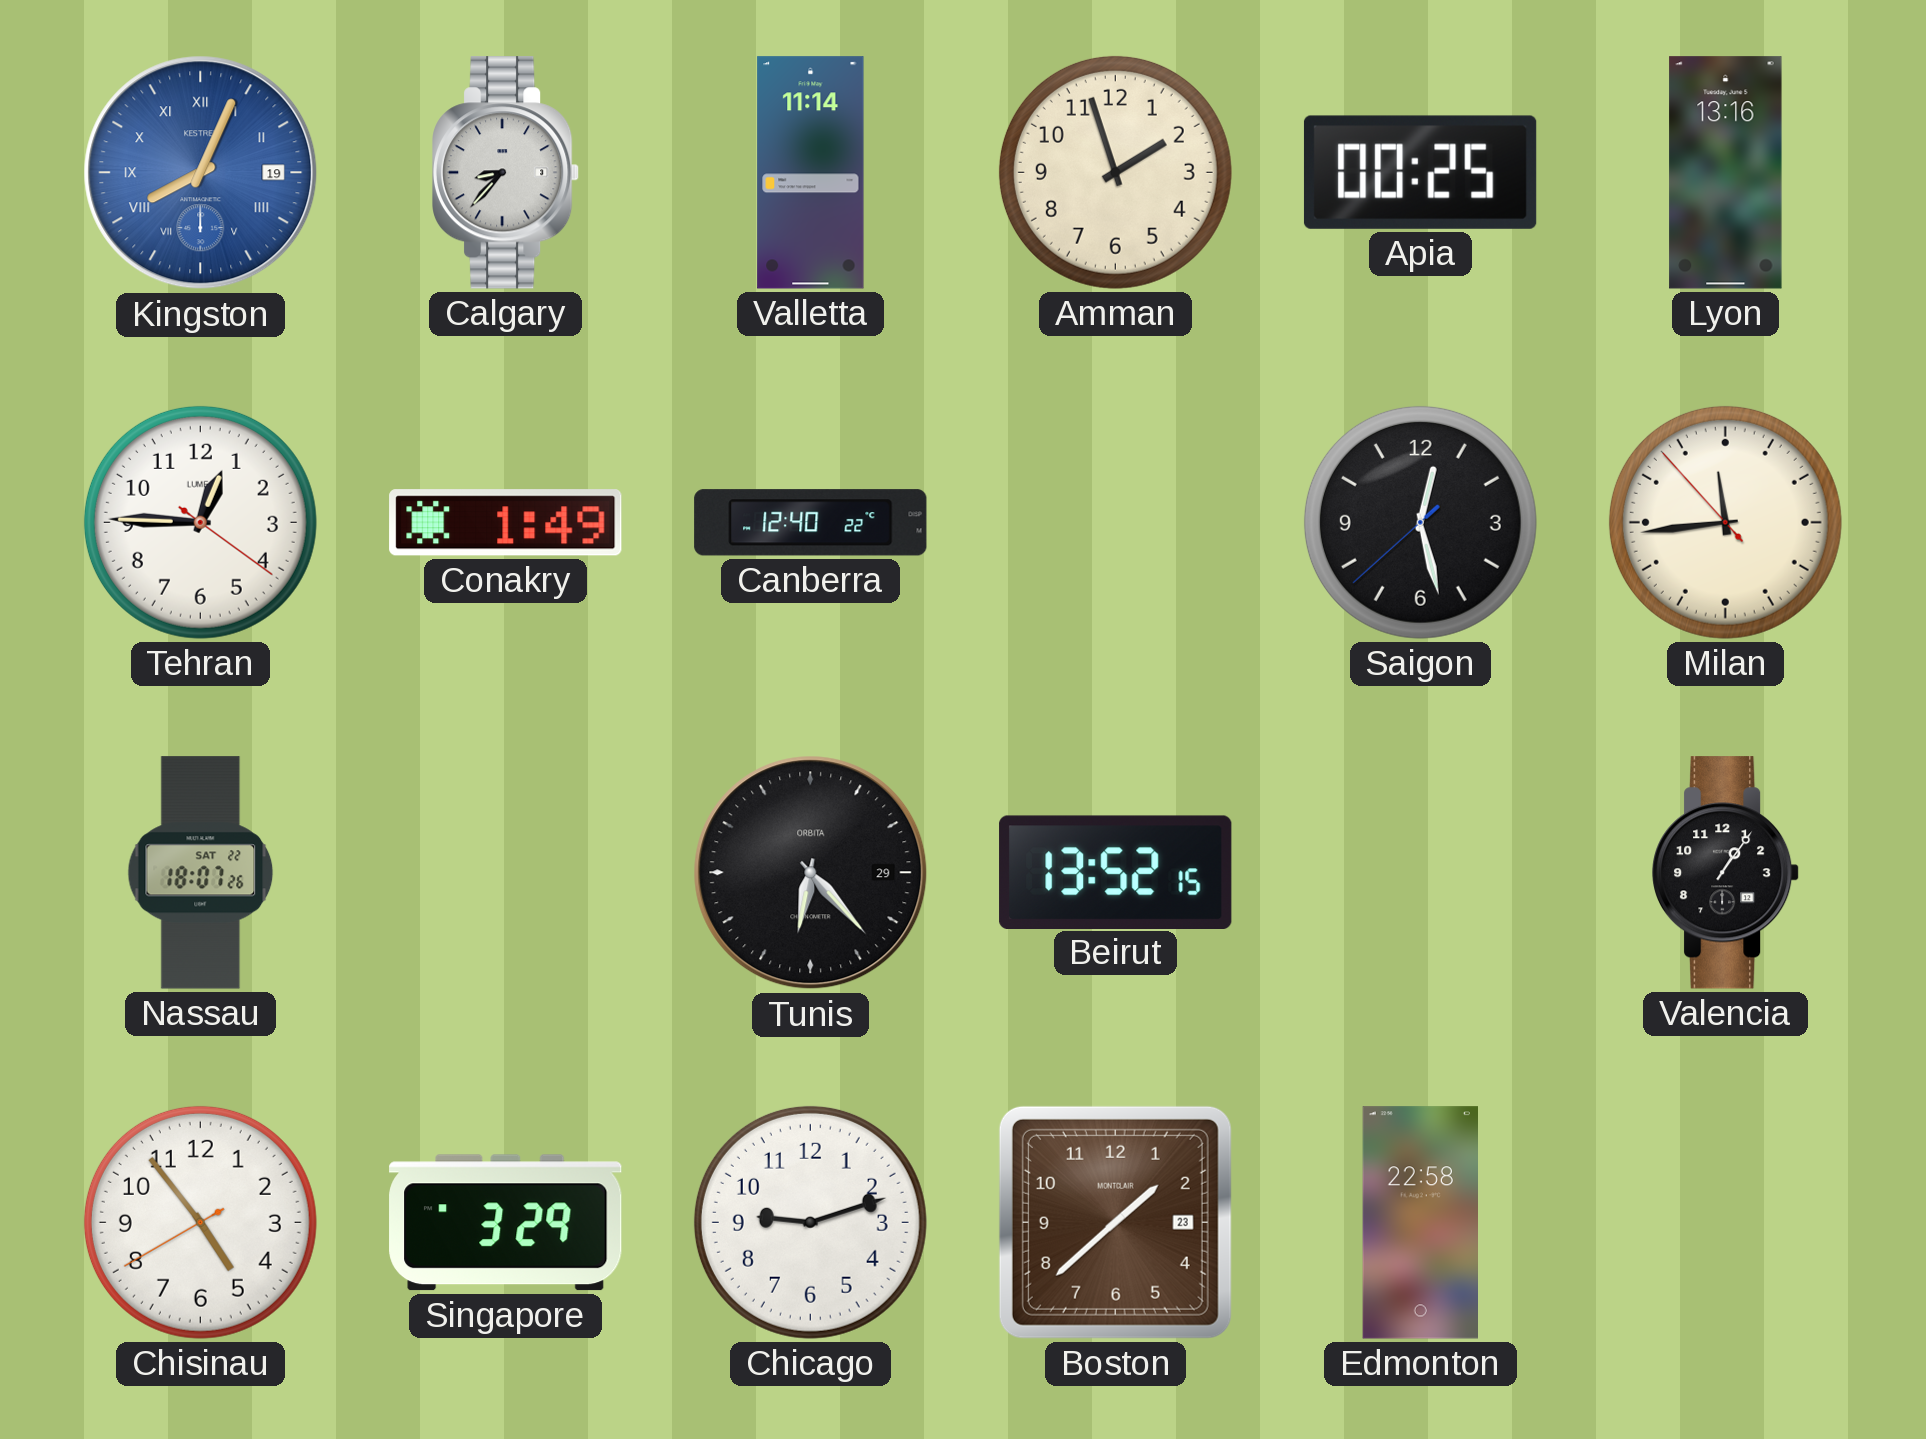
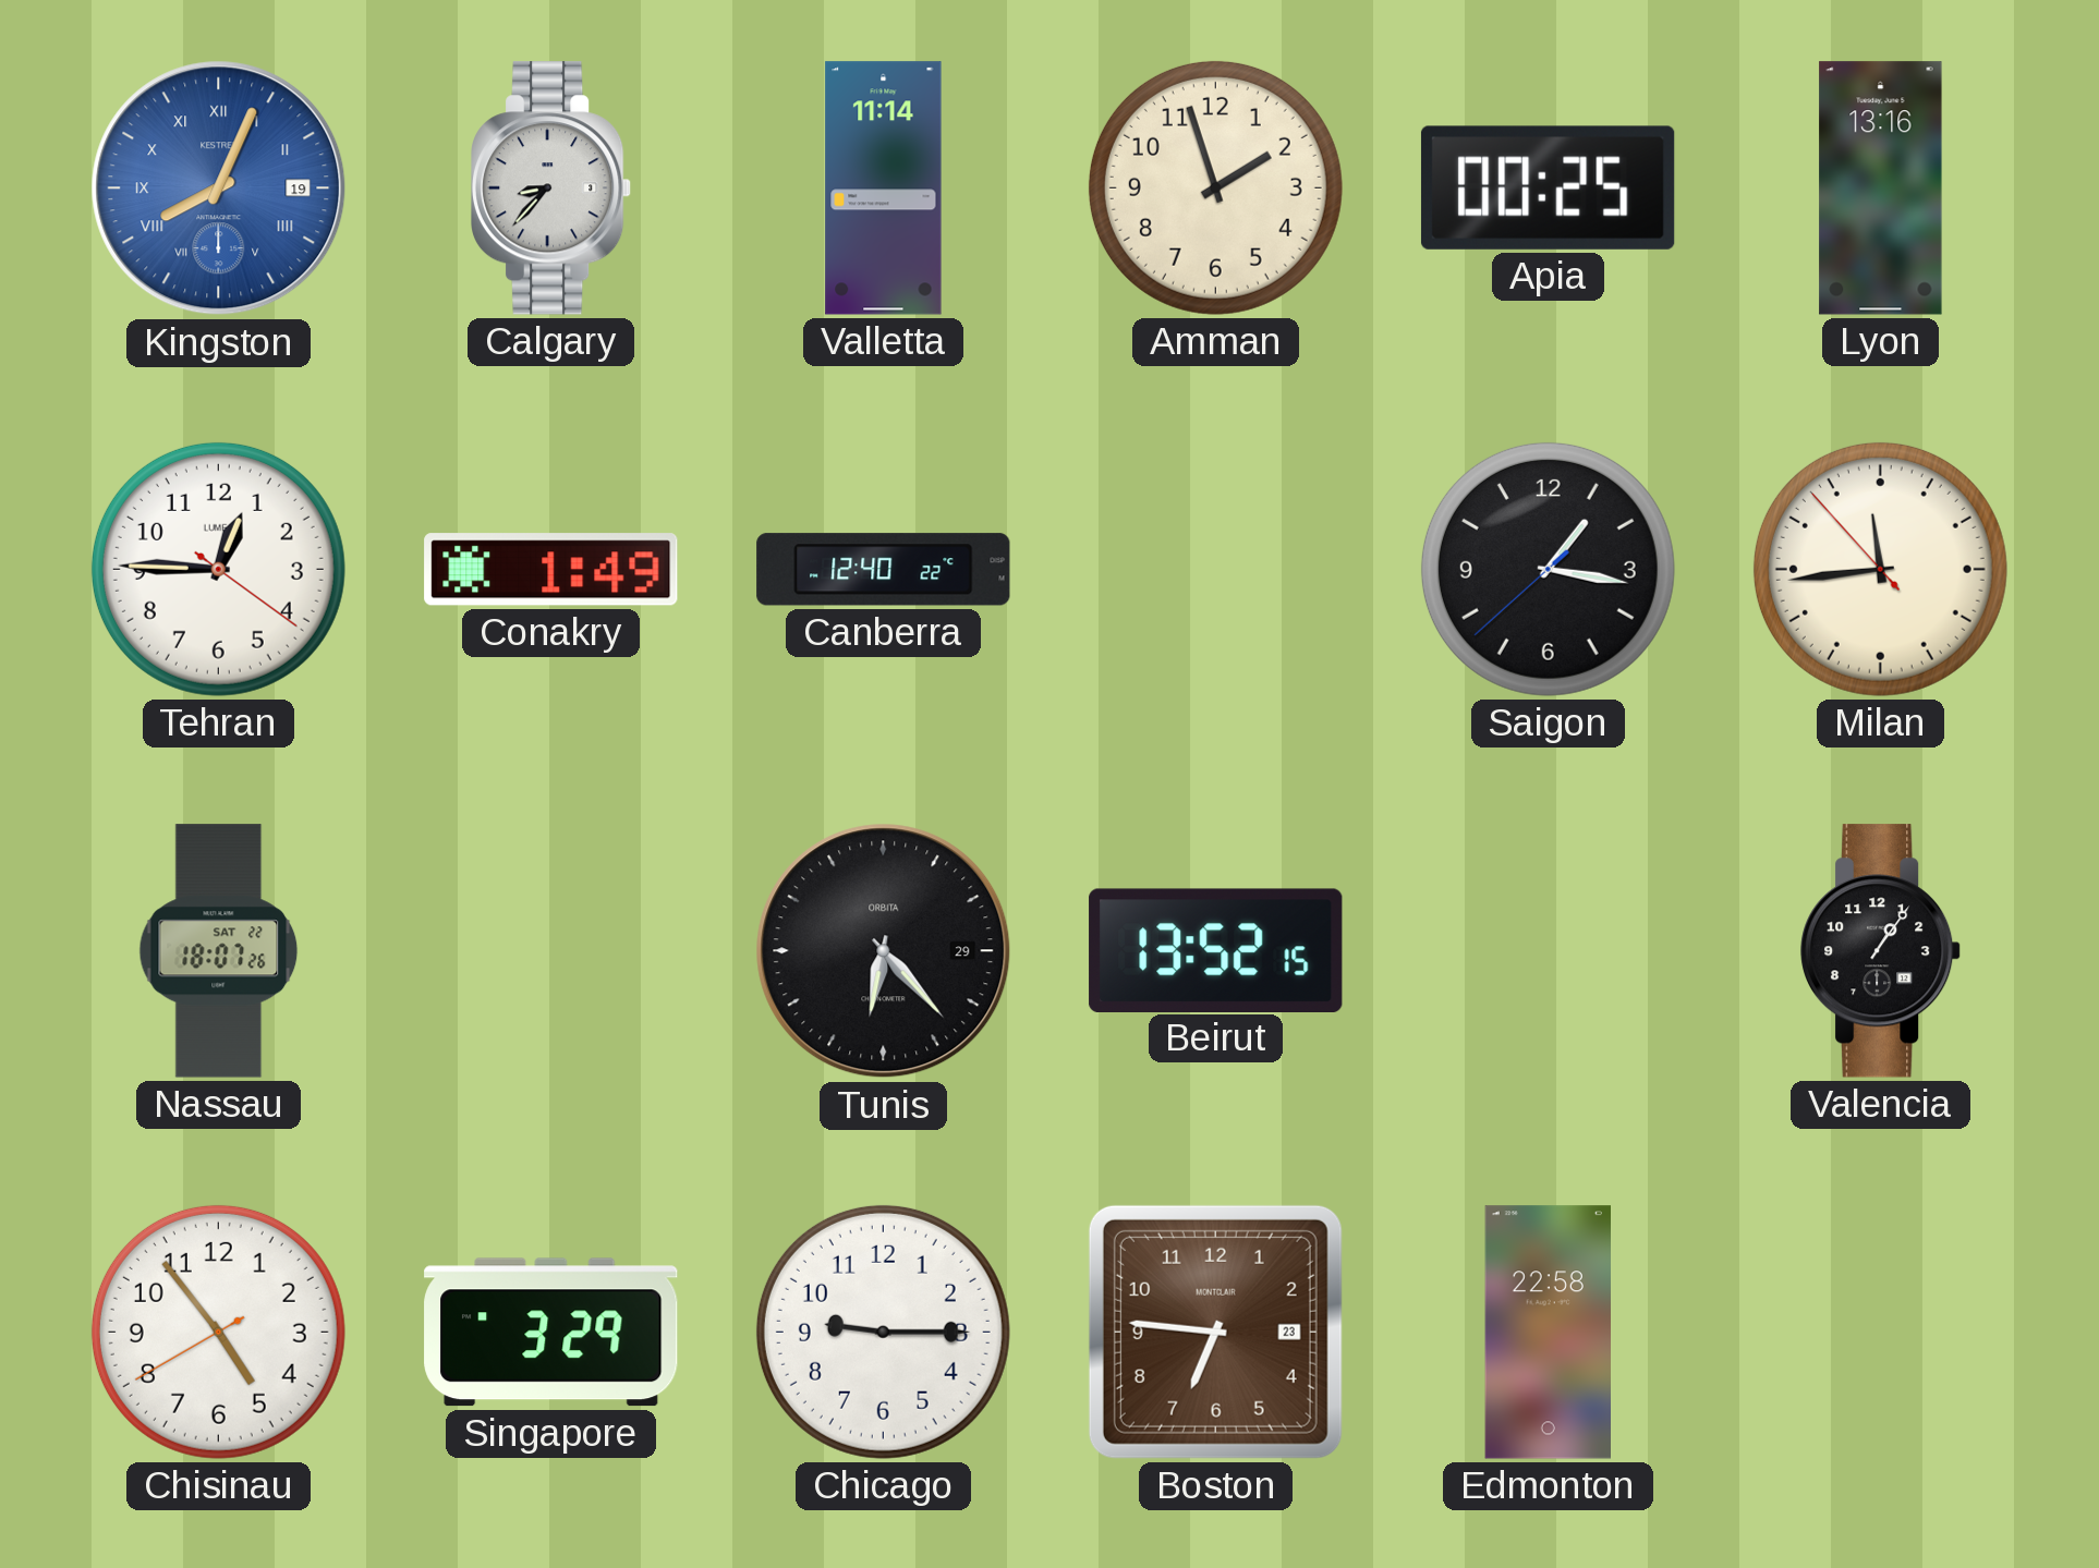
Saigon: 12:27 -> 1:16
Chicago: 9:12 -> 9:15
Boston: 1:38 -> 6:46
